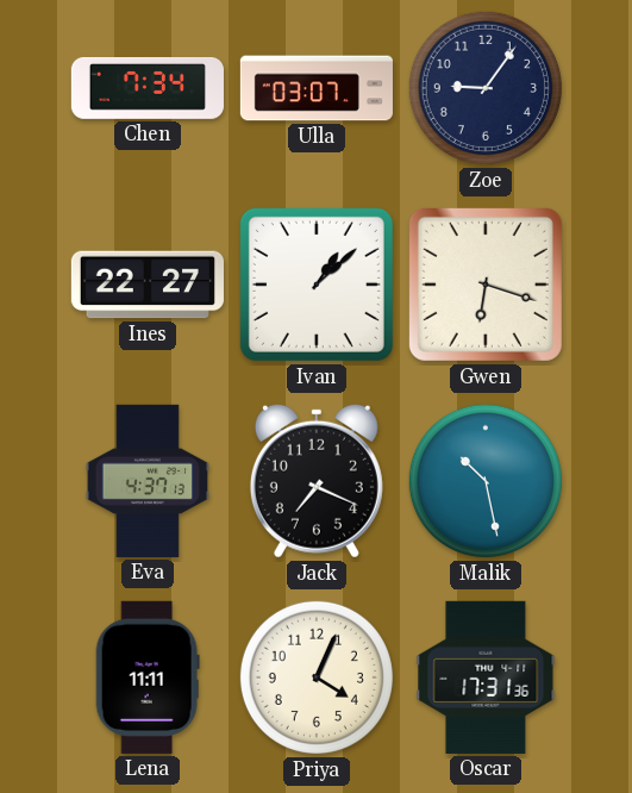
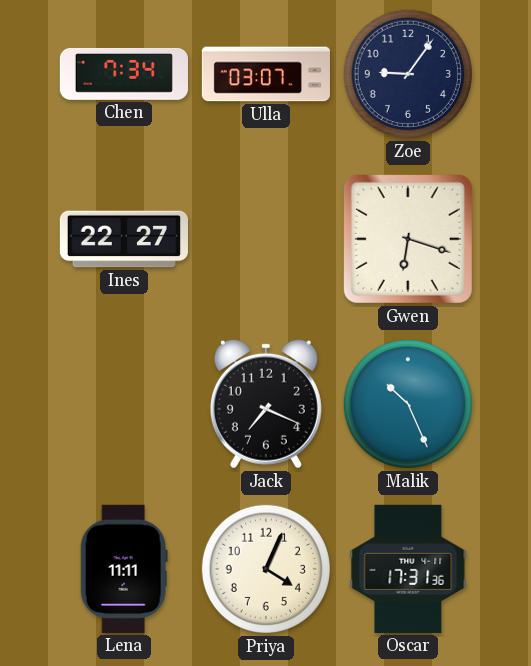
Ivan: 1:08 -> none
Eva: 4:37 -> none
Malik: 10:28 -> 10:26
